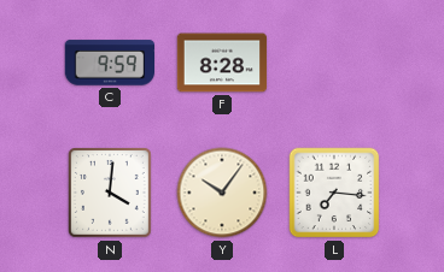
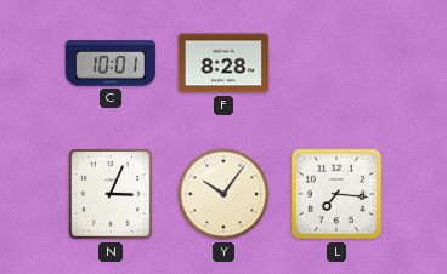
C: 9:59 -> 10:01
N: 4:01 -> 3:04
